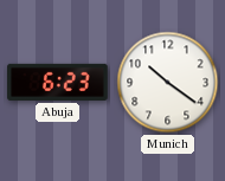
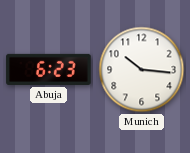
Munich: 10:21 -> 10:16
